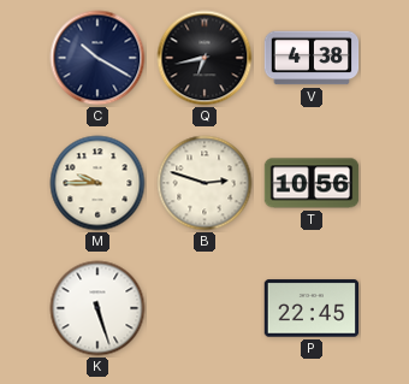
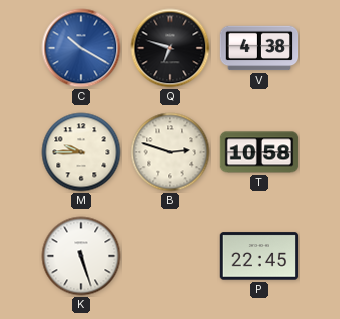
C dial: navy -> blue
Q: 6:43 -> 6:48
T: 10:56 -> 10:58
